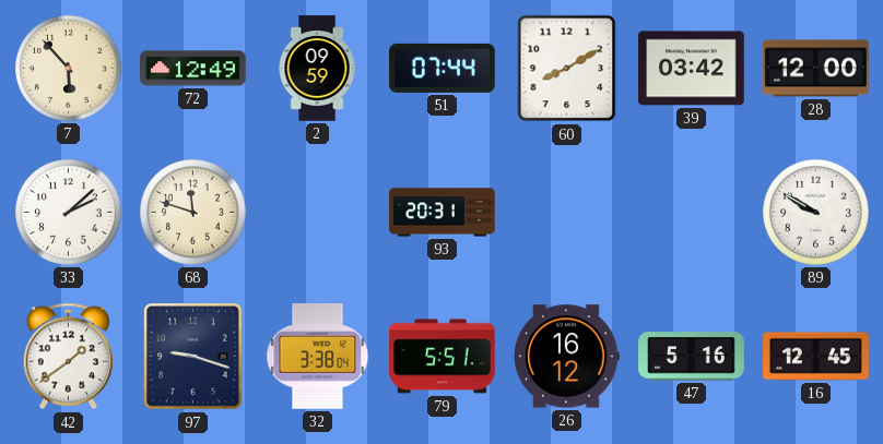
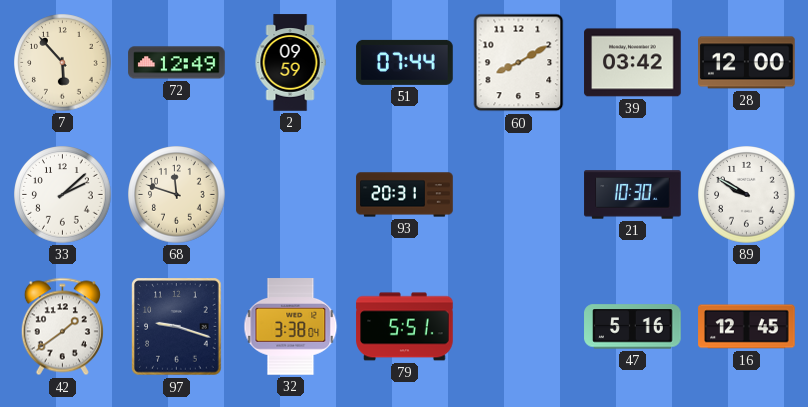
21: none -> 10:30
26: 16:12 -> none
